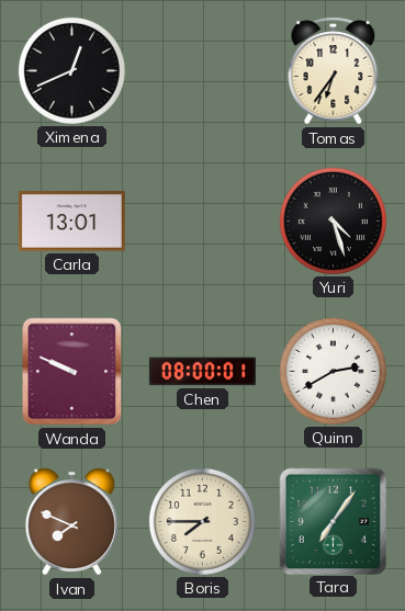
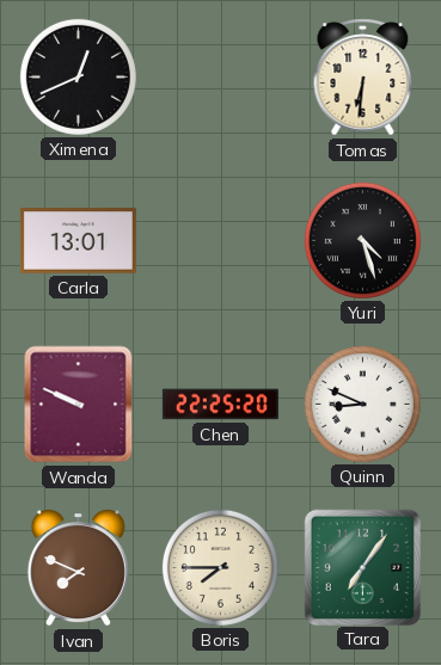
Tomas: 6:36 -> 6:31
Chen: 08:00 -> 22:25
Quinn: 2:40 -> 8:49
